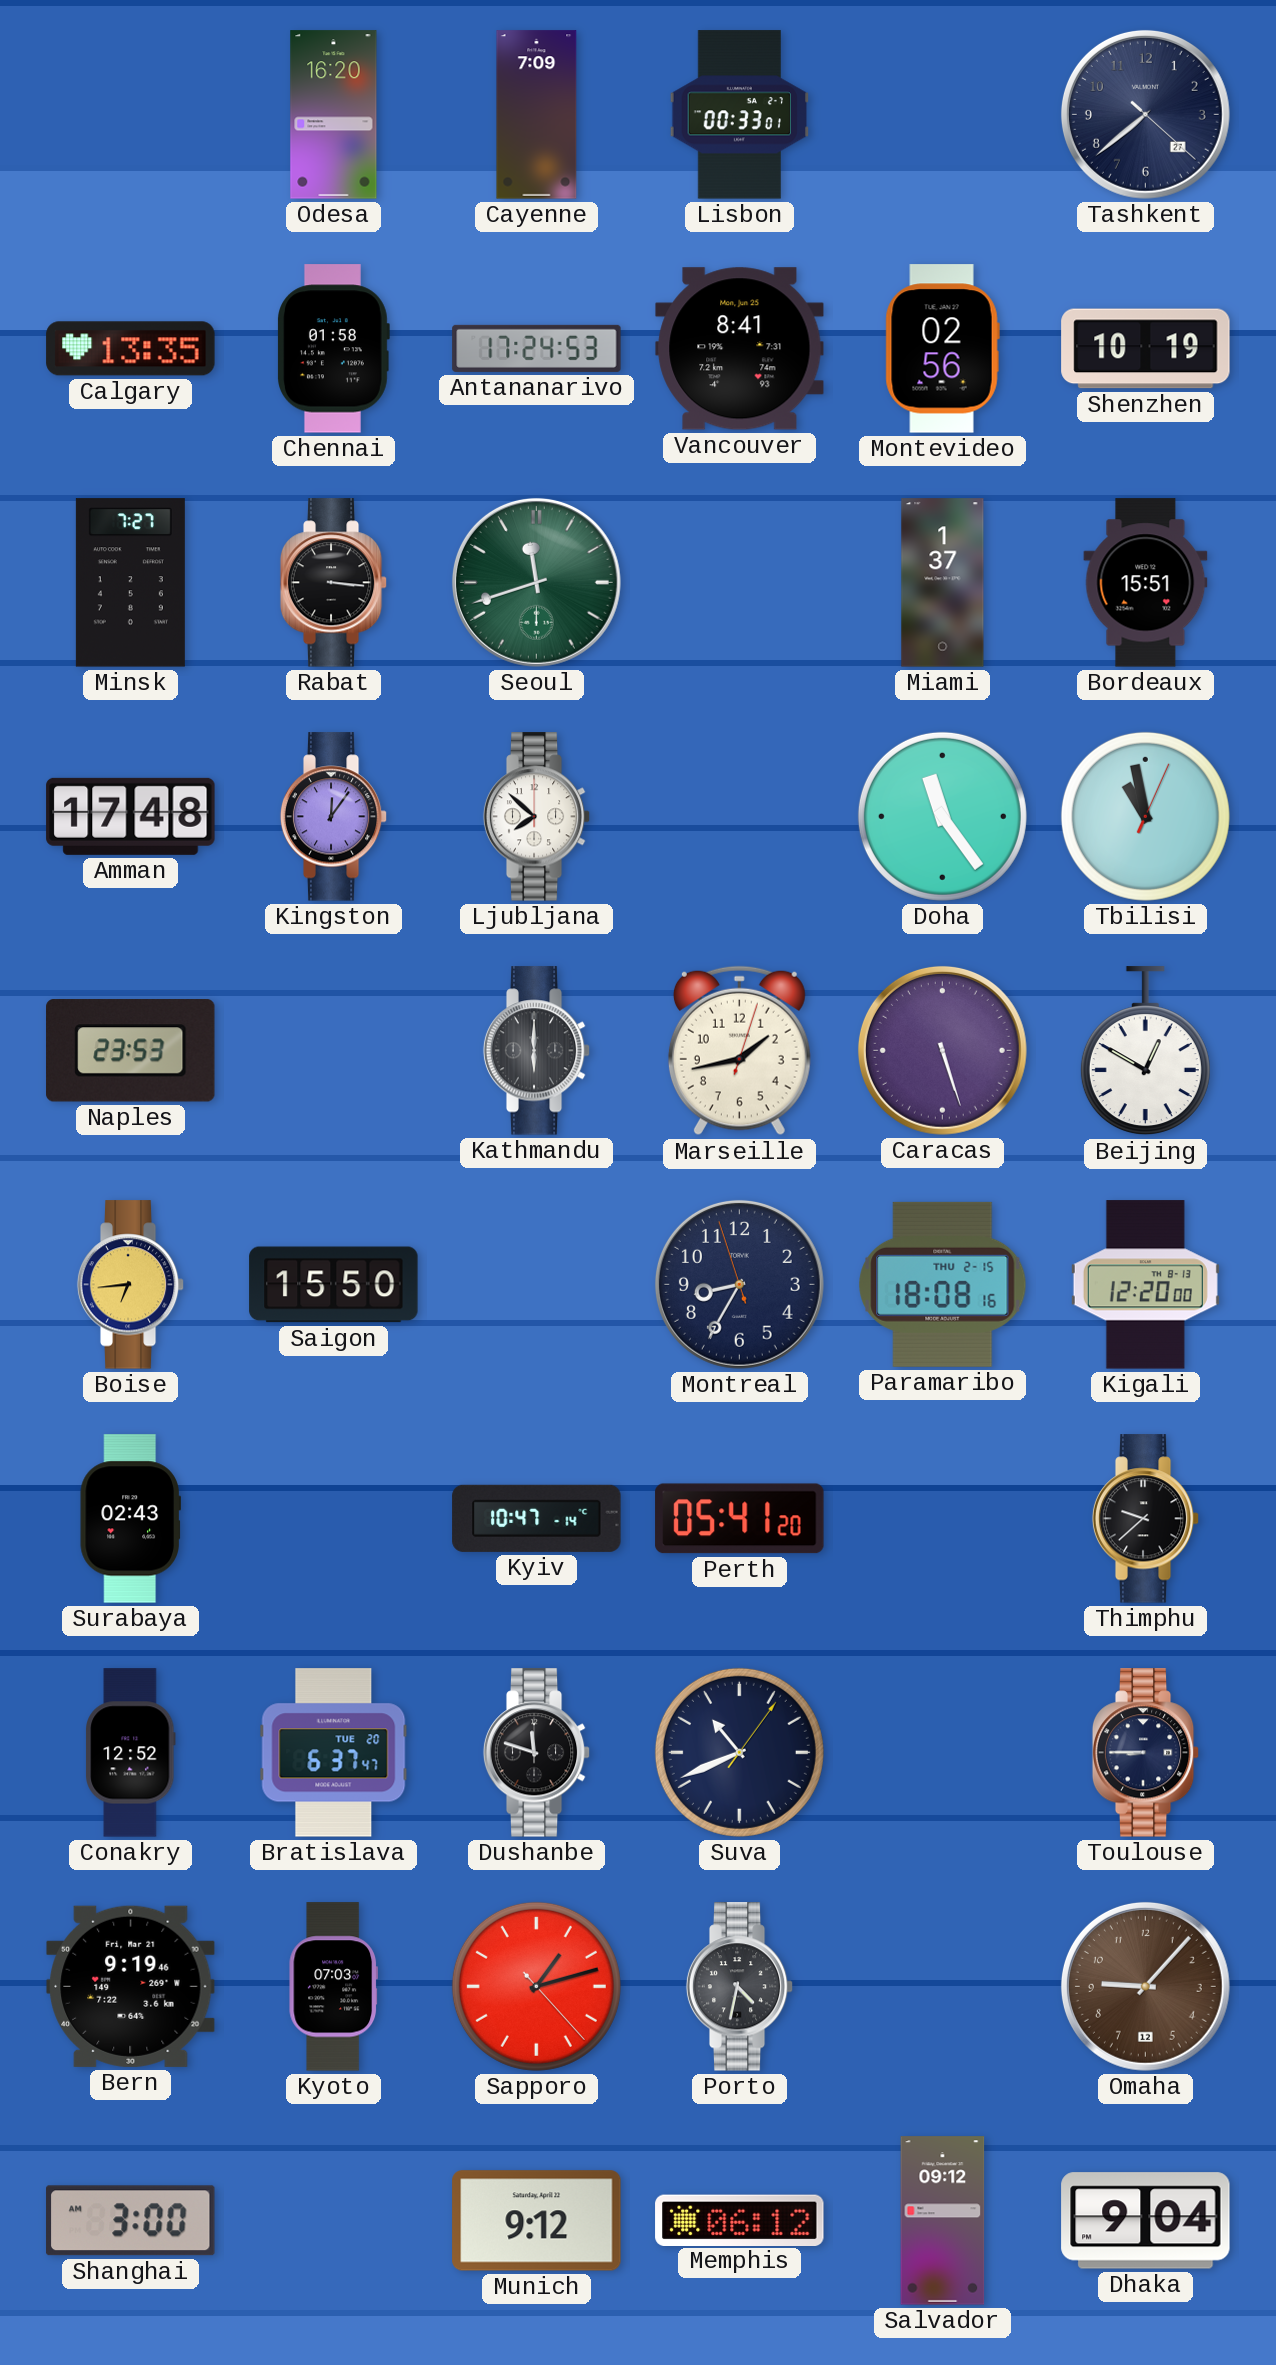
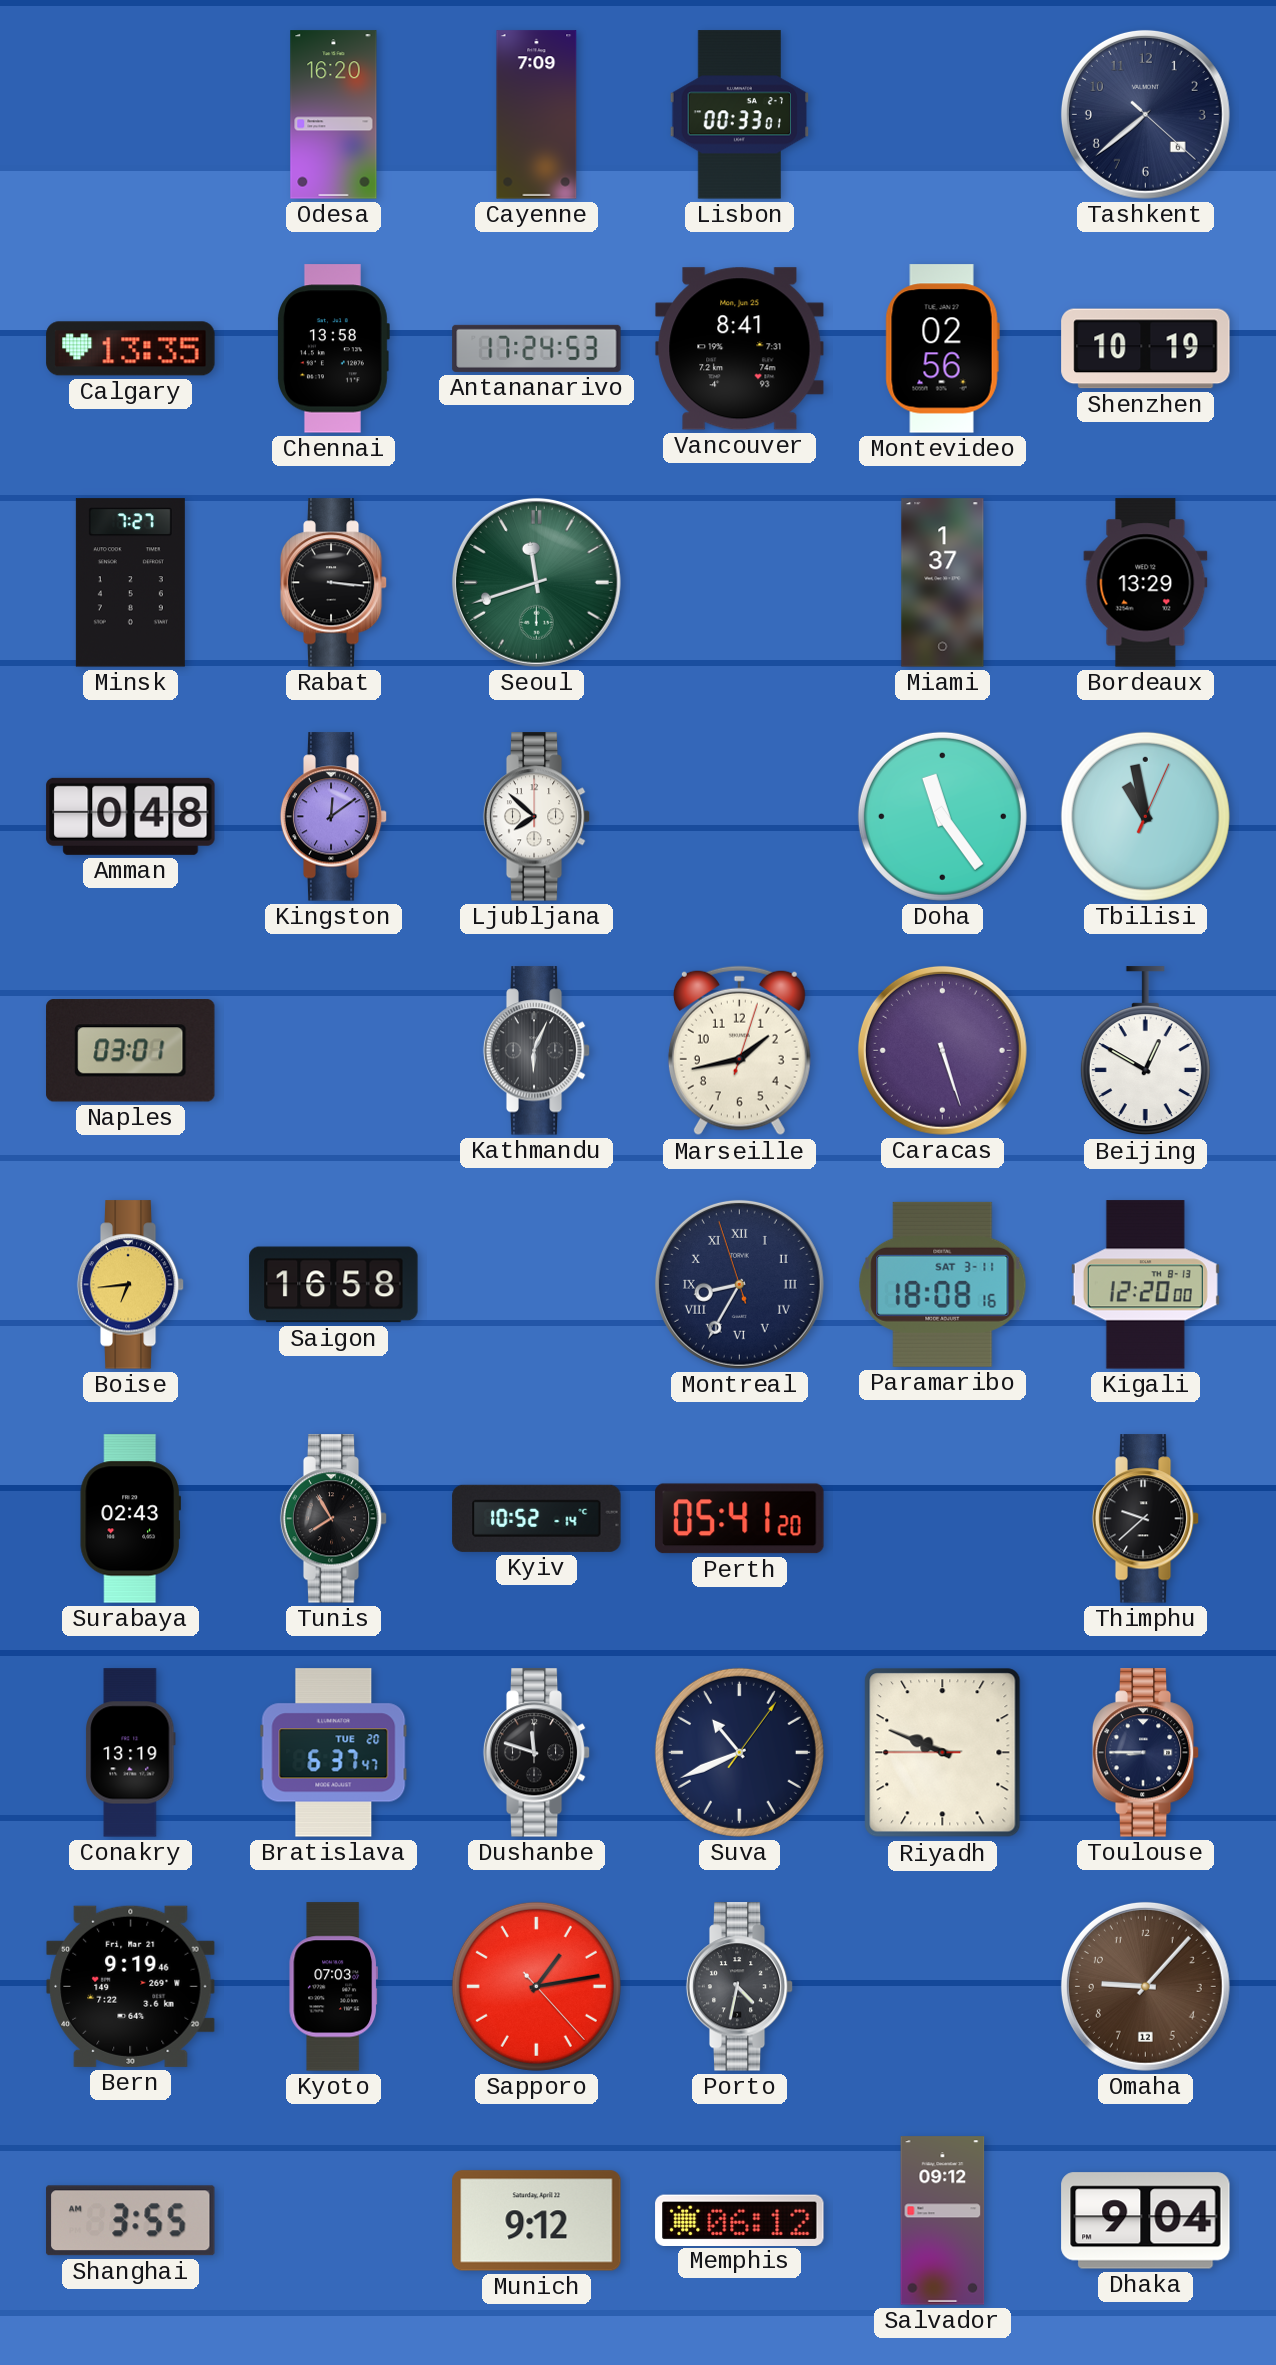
Tashkent date: 27 -> 6
Chennai: 01:58 -> 13:58
Bordeaux: 15:51 -> 13:29
Amman: 17:48 -> 0:48
Kingston: 12:06 -> 12:09
Naples: 23:53 -> 03:01
Kathmandu: 6:00 -> 6:04
Saigon: 15:50 -> 16:58
Montreal numerals: Arabic -> Roman
Paramaribo date: THU 2-15 -> SAT 3-11
Tunis: none -> 7:55
Kyiv: 10:47 -> 10:52
Conakry: 12:52 -> 13:19
Riyadh: none -> 9:48
Sapporo: 1:12 -> 1:13
Shanghai: 3:00 -> 3:55
